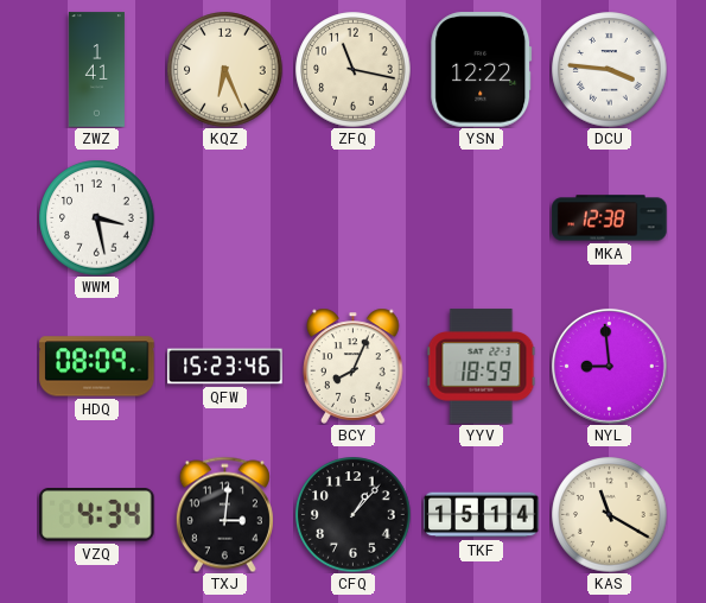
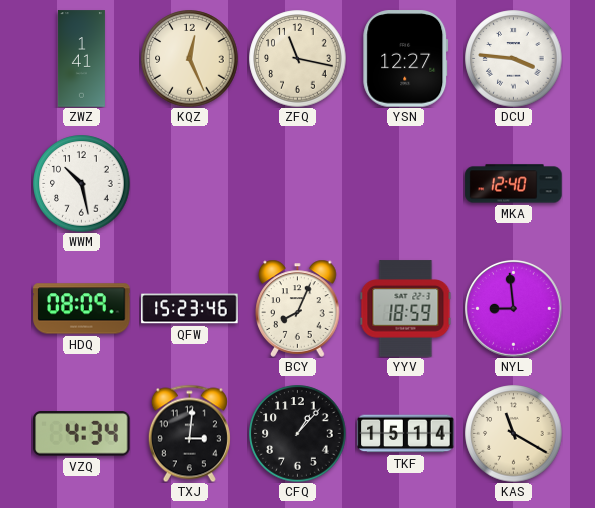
KQZ: 6:26 -> 12:26
YSN: 12:22 -> 12:27
WWM: 3:28 -> 10:28
MKA: 12:38 -> 12:40
